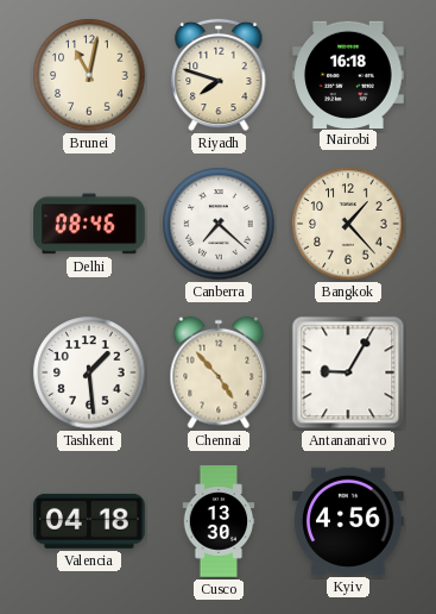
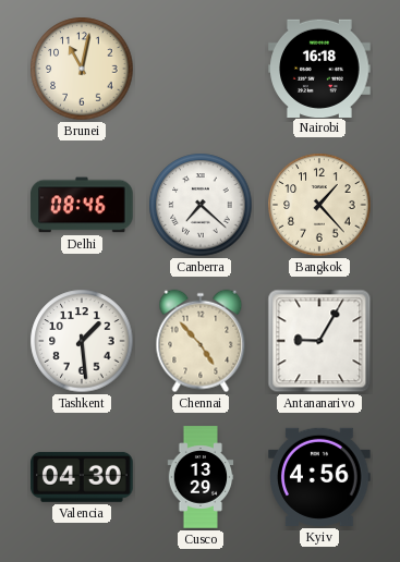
Riyadh: 7:48 -> none
Valencia: 04:18 -> 04:30
Cusco: 13:30 -> 13:29
